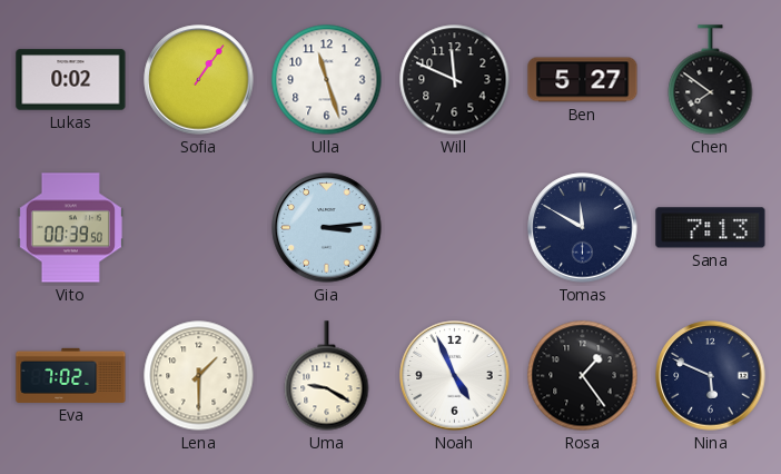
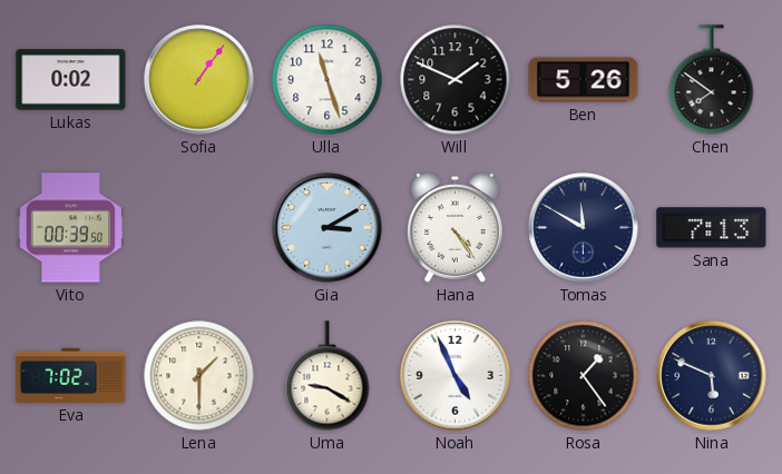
Will: 11:49 -> 1:49
Ben: 5:27 -> 5:26
Gia: 3:14 -> 3:10
Hana: none -> 4:24
